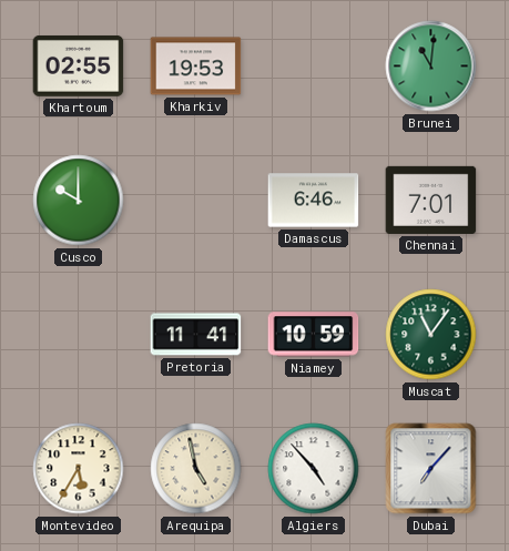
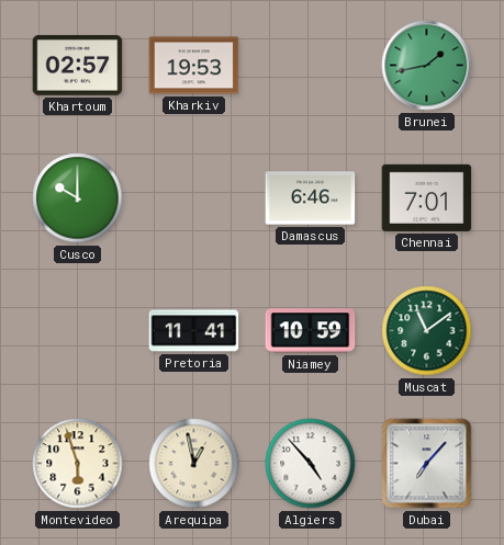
Khartoum: 02:55 -> 02:57
Brunei: 11:01 -> 1:43
Muscat: 11:06 -> 11:09
Montevideo: 5:35 -> 5:57
Arequipa: 4:58 -> 12:58
